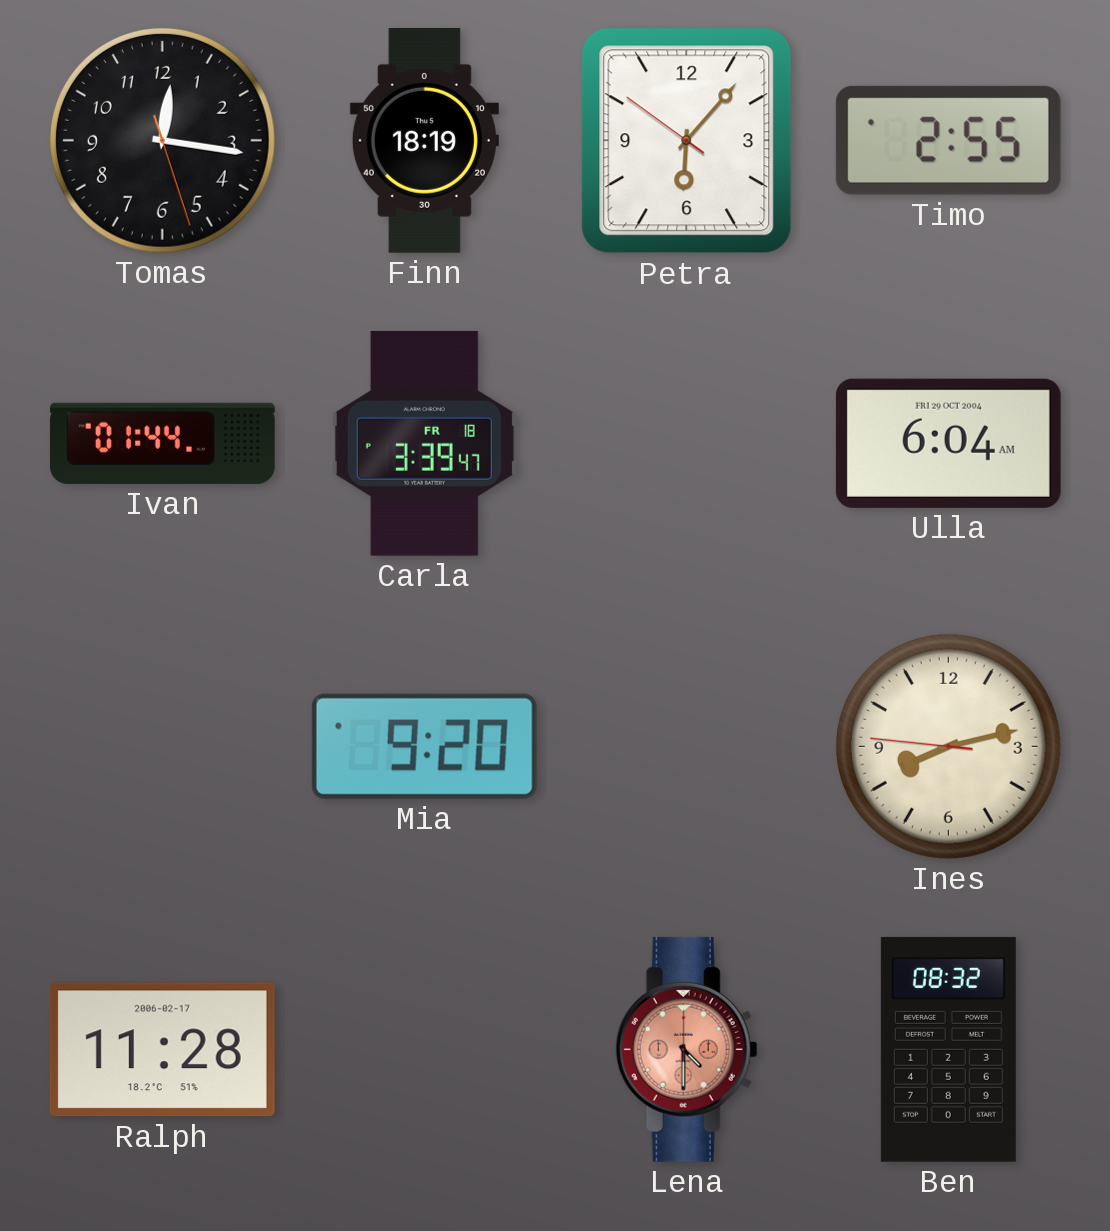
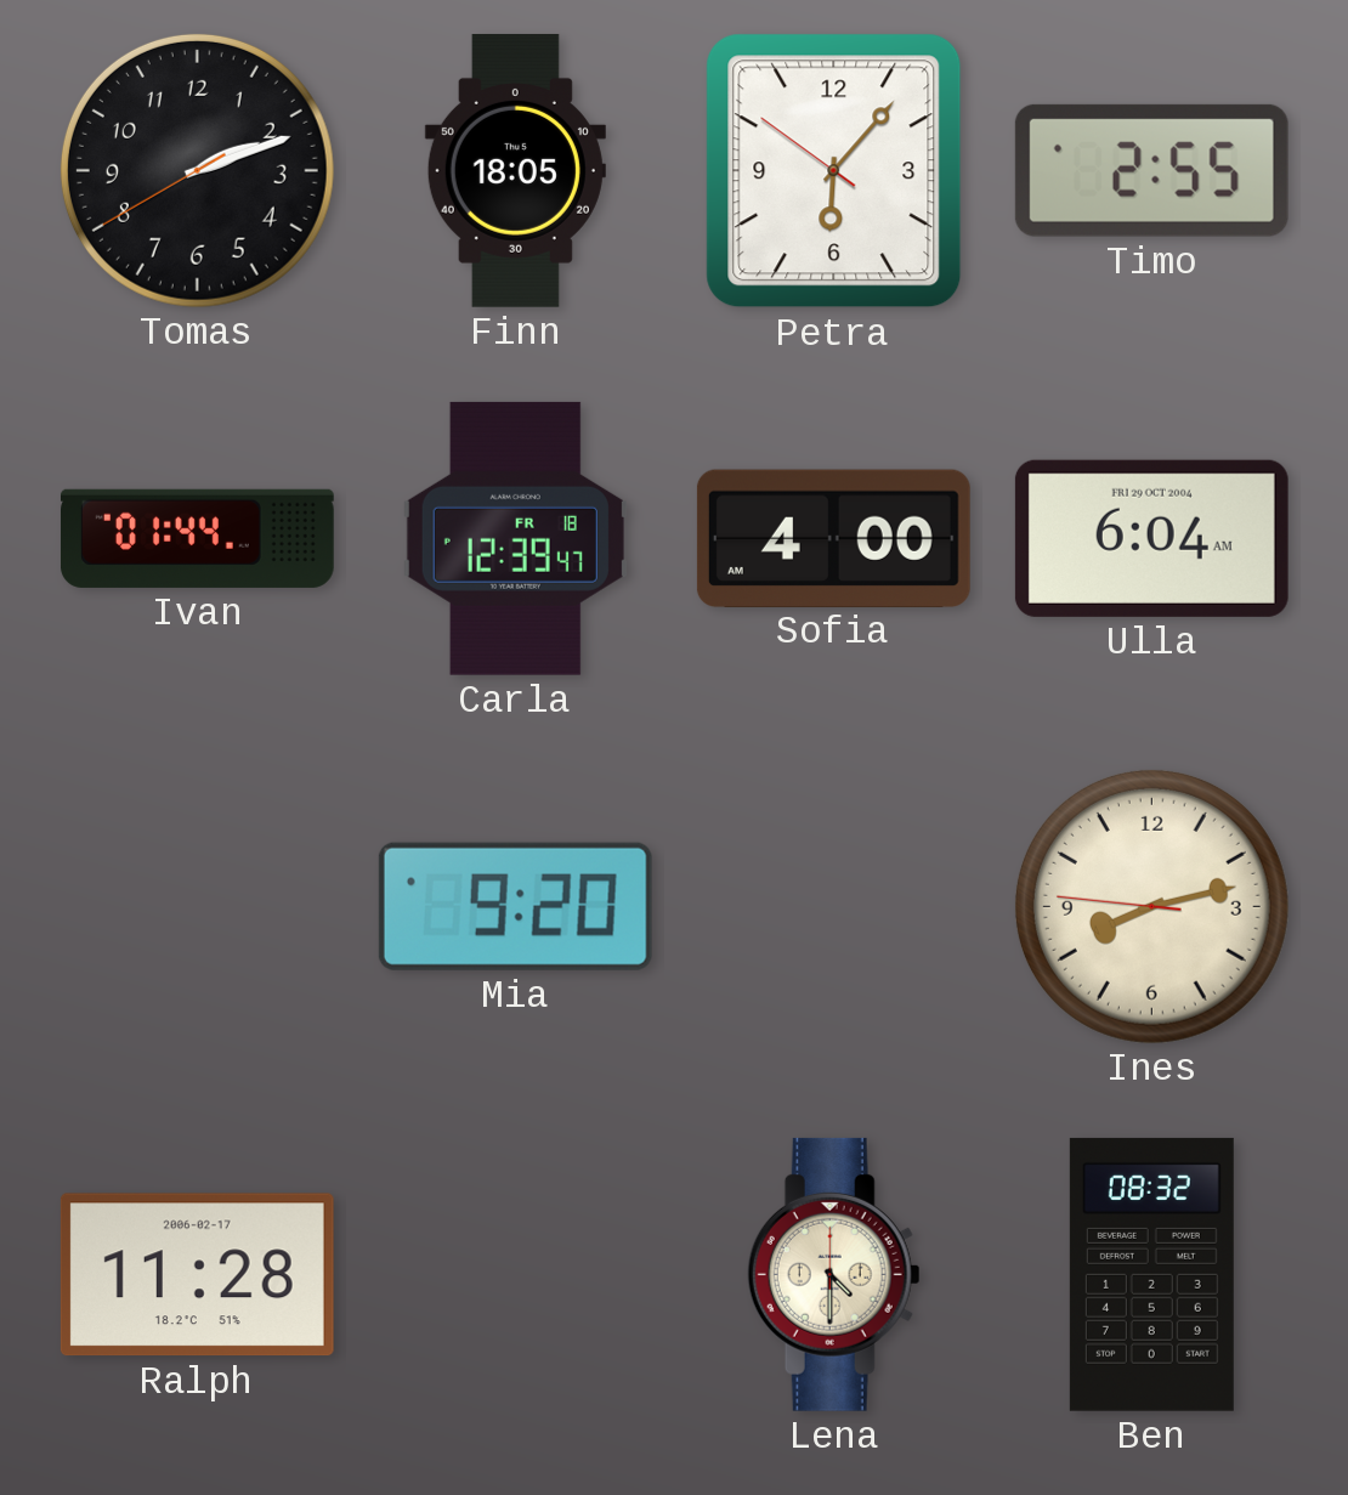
Tomas: 12:16 -> 2:11
Finn: 18:19 -> 18:05
Carla: 3:39 -> 12:39
Sofia: none -> 4:00
Lena dial: salmon -> cream
